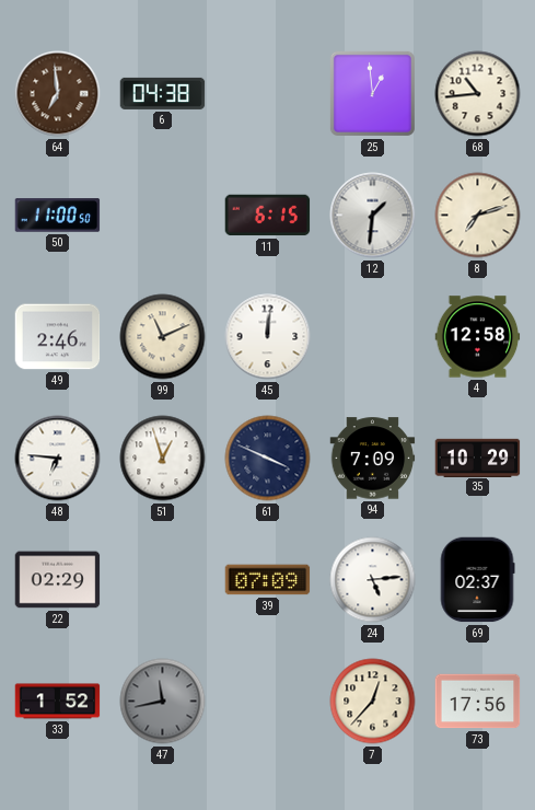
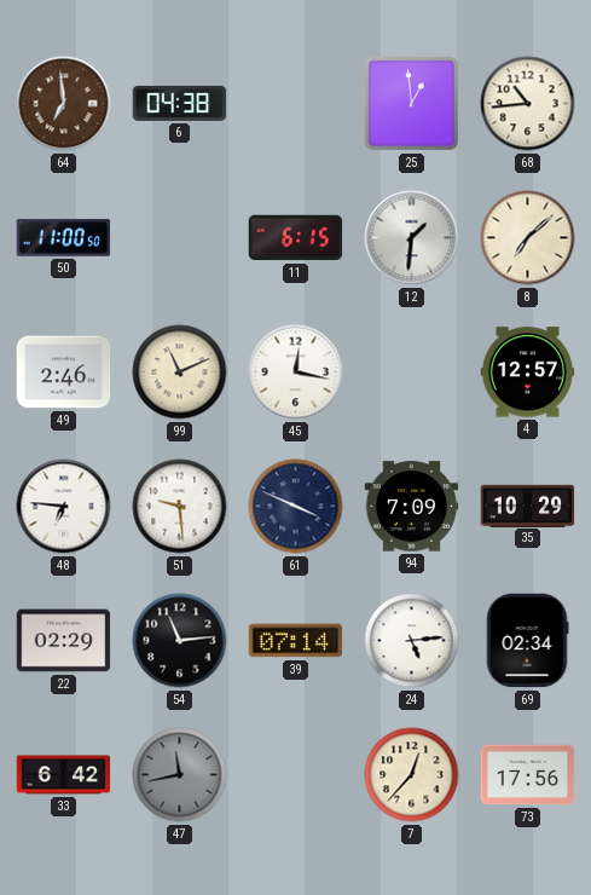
8: 7:12 -> 7:08
45: 12:01 -> 12:17
4: 12:58 -> 12:57
51: 12:57 -> 9:29
54: none -> 11:14
39: 07:09 -> 07:14
69: 02:37 -> 02:34
33: 1:52 -> 6:42
